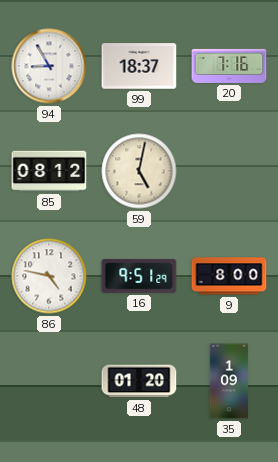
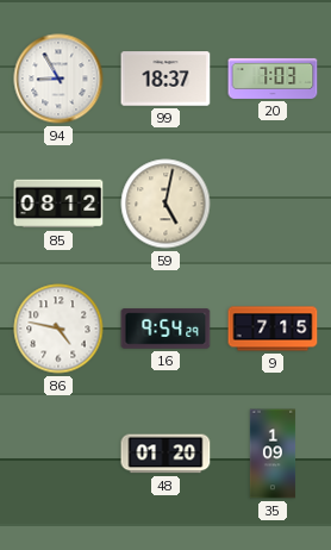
20: 7:16 -> 7:03
16: 9:51 -> 9:54
9: 8:00 -> 7:15
